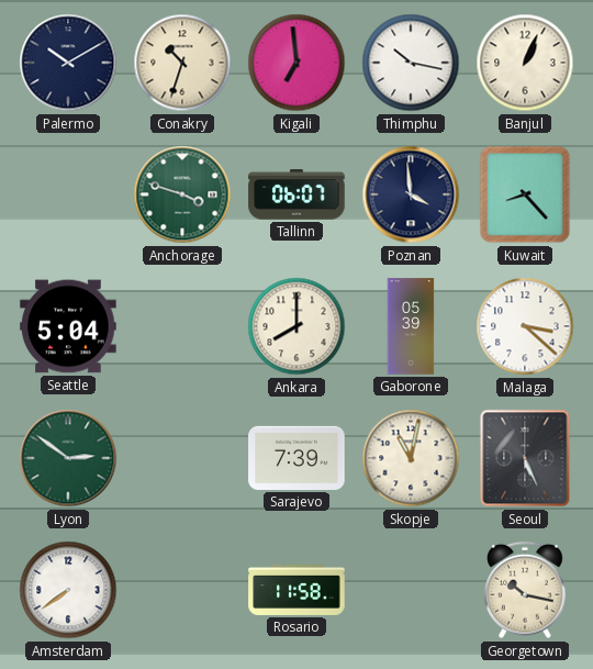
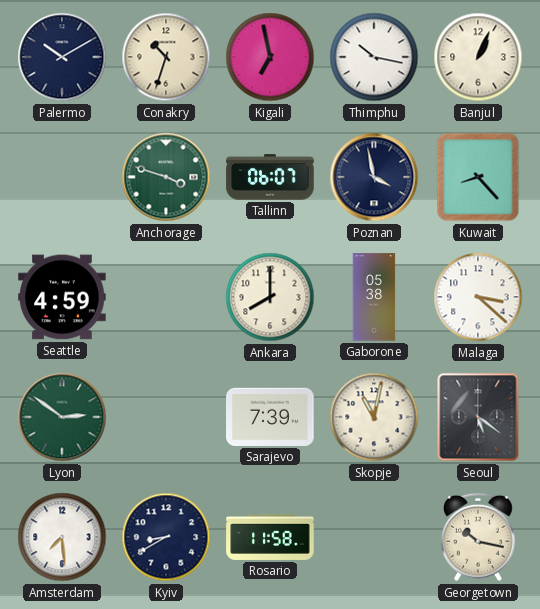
Kigali: 6:59 -> 6:58
Poznan: 3:59 -> 3:58
Seattle: 5:04 -> 4:59
Gaborone: 05:39 -> 05:38
Seoul: 5:26 -> 5:21
Amsterdam: 7:39 -> 7:29
Kyiv: none -> 8:40
